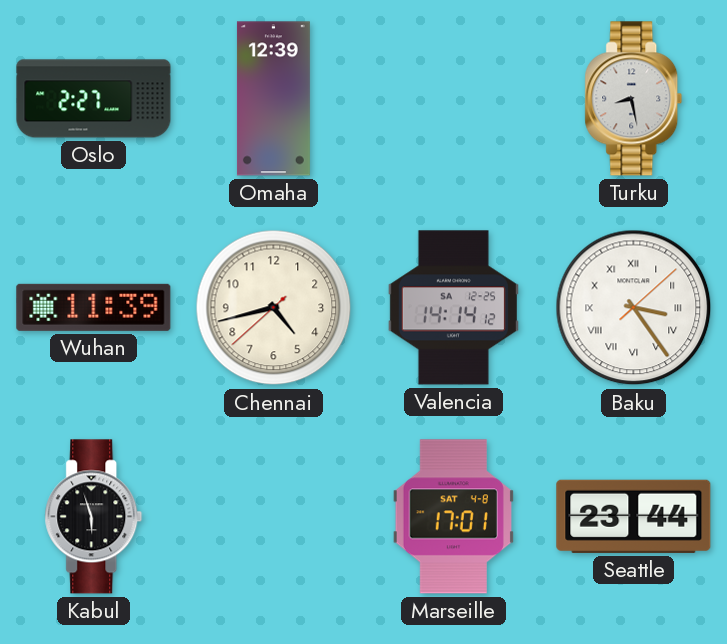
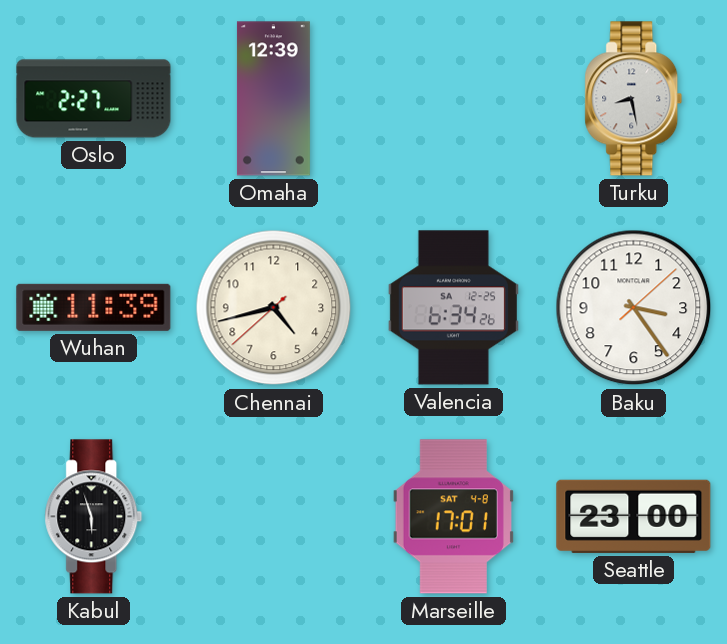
Valencia: 14:14 -> 6:34
Baku numerals: Roman -> Arabic
Seattle: 23:44 -> 23:00
